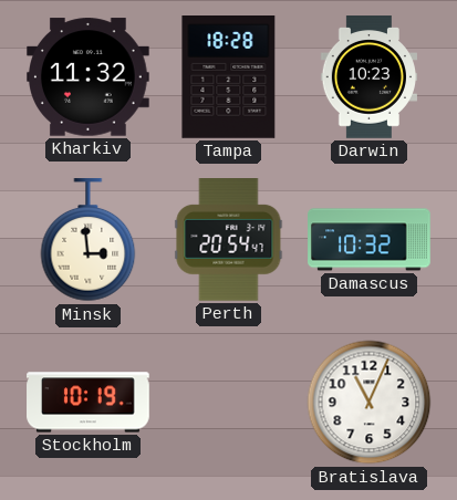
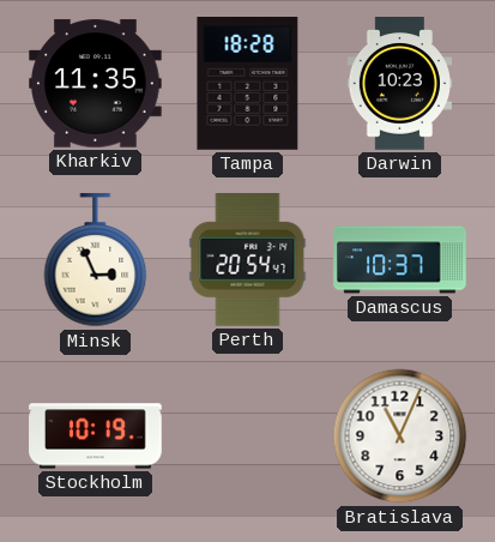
Kharkiv: 11:32 -> 11:35
Minsk: 2:59 -> 2:56
Damascus: 10:32 -> 10:37
